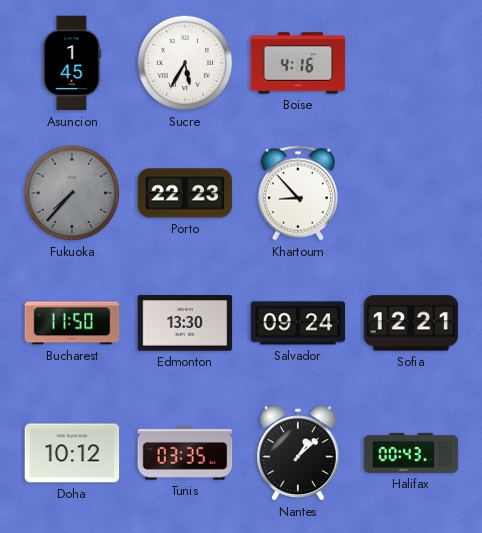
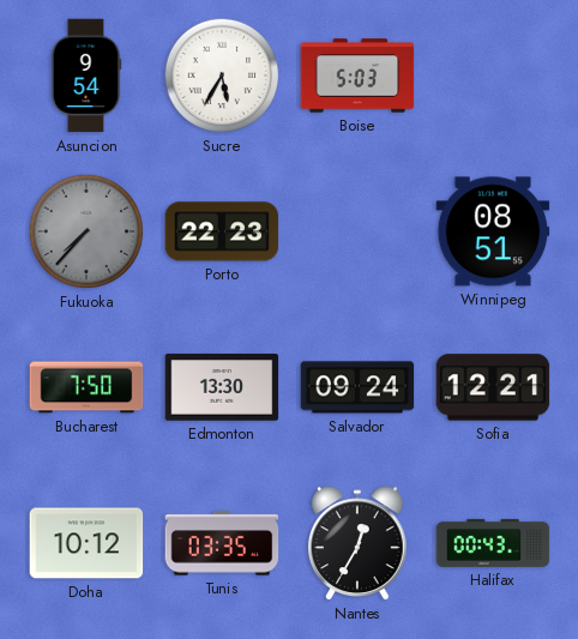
Asuncion: 1:45 -> 9:54
Boise: 4:16 -> 5:03
Khartoum: 8:53 -> none
Winnipeg: none -> 08:51
Bucharest: 11:50 -> 7:50
Nantes: 1:08 -> 12:35
